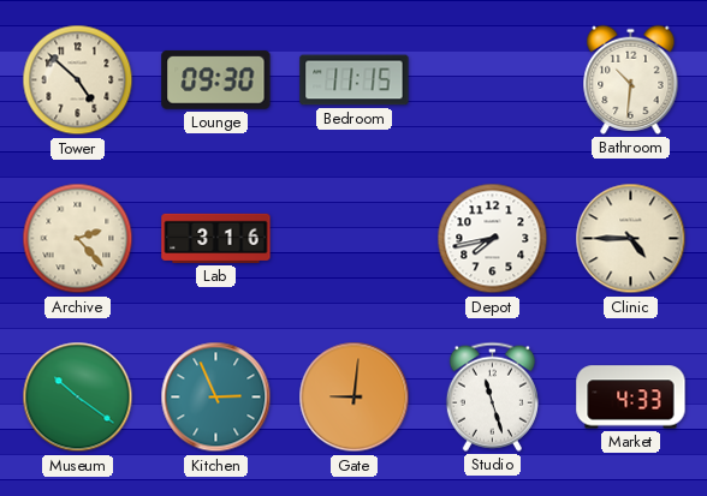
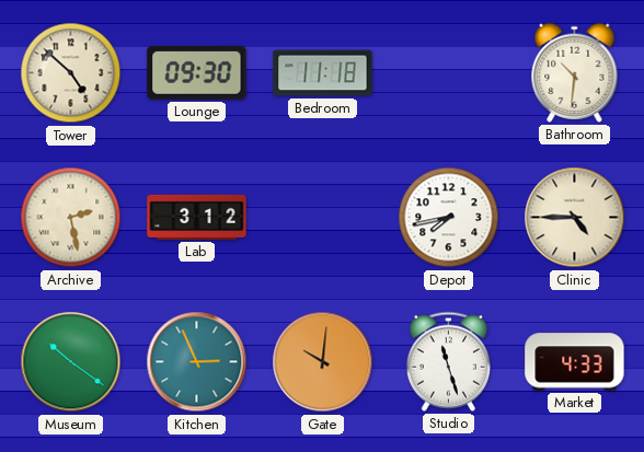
Bedroom: 11:15 -> 11:18
Archive: 2:23 -> 2:28
Lab: 3:16 -> 3:12
Gate: 9:01 -> 10:01
